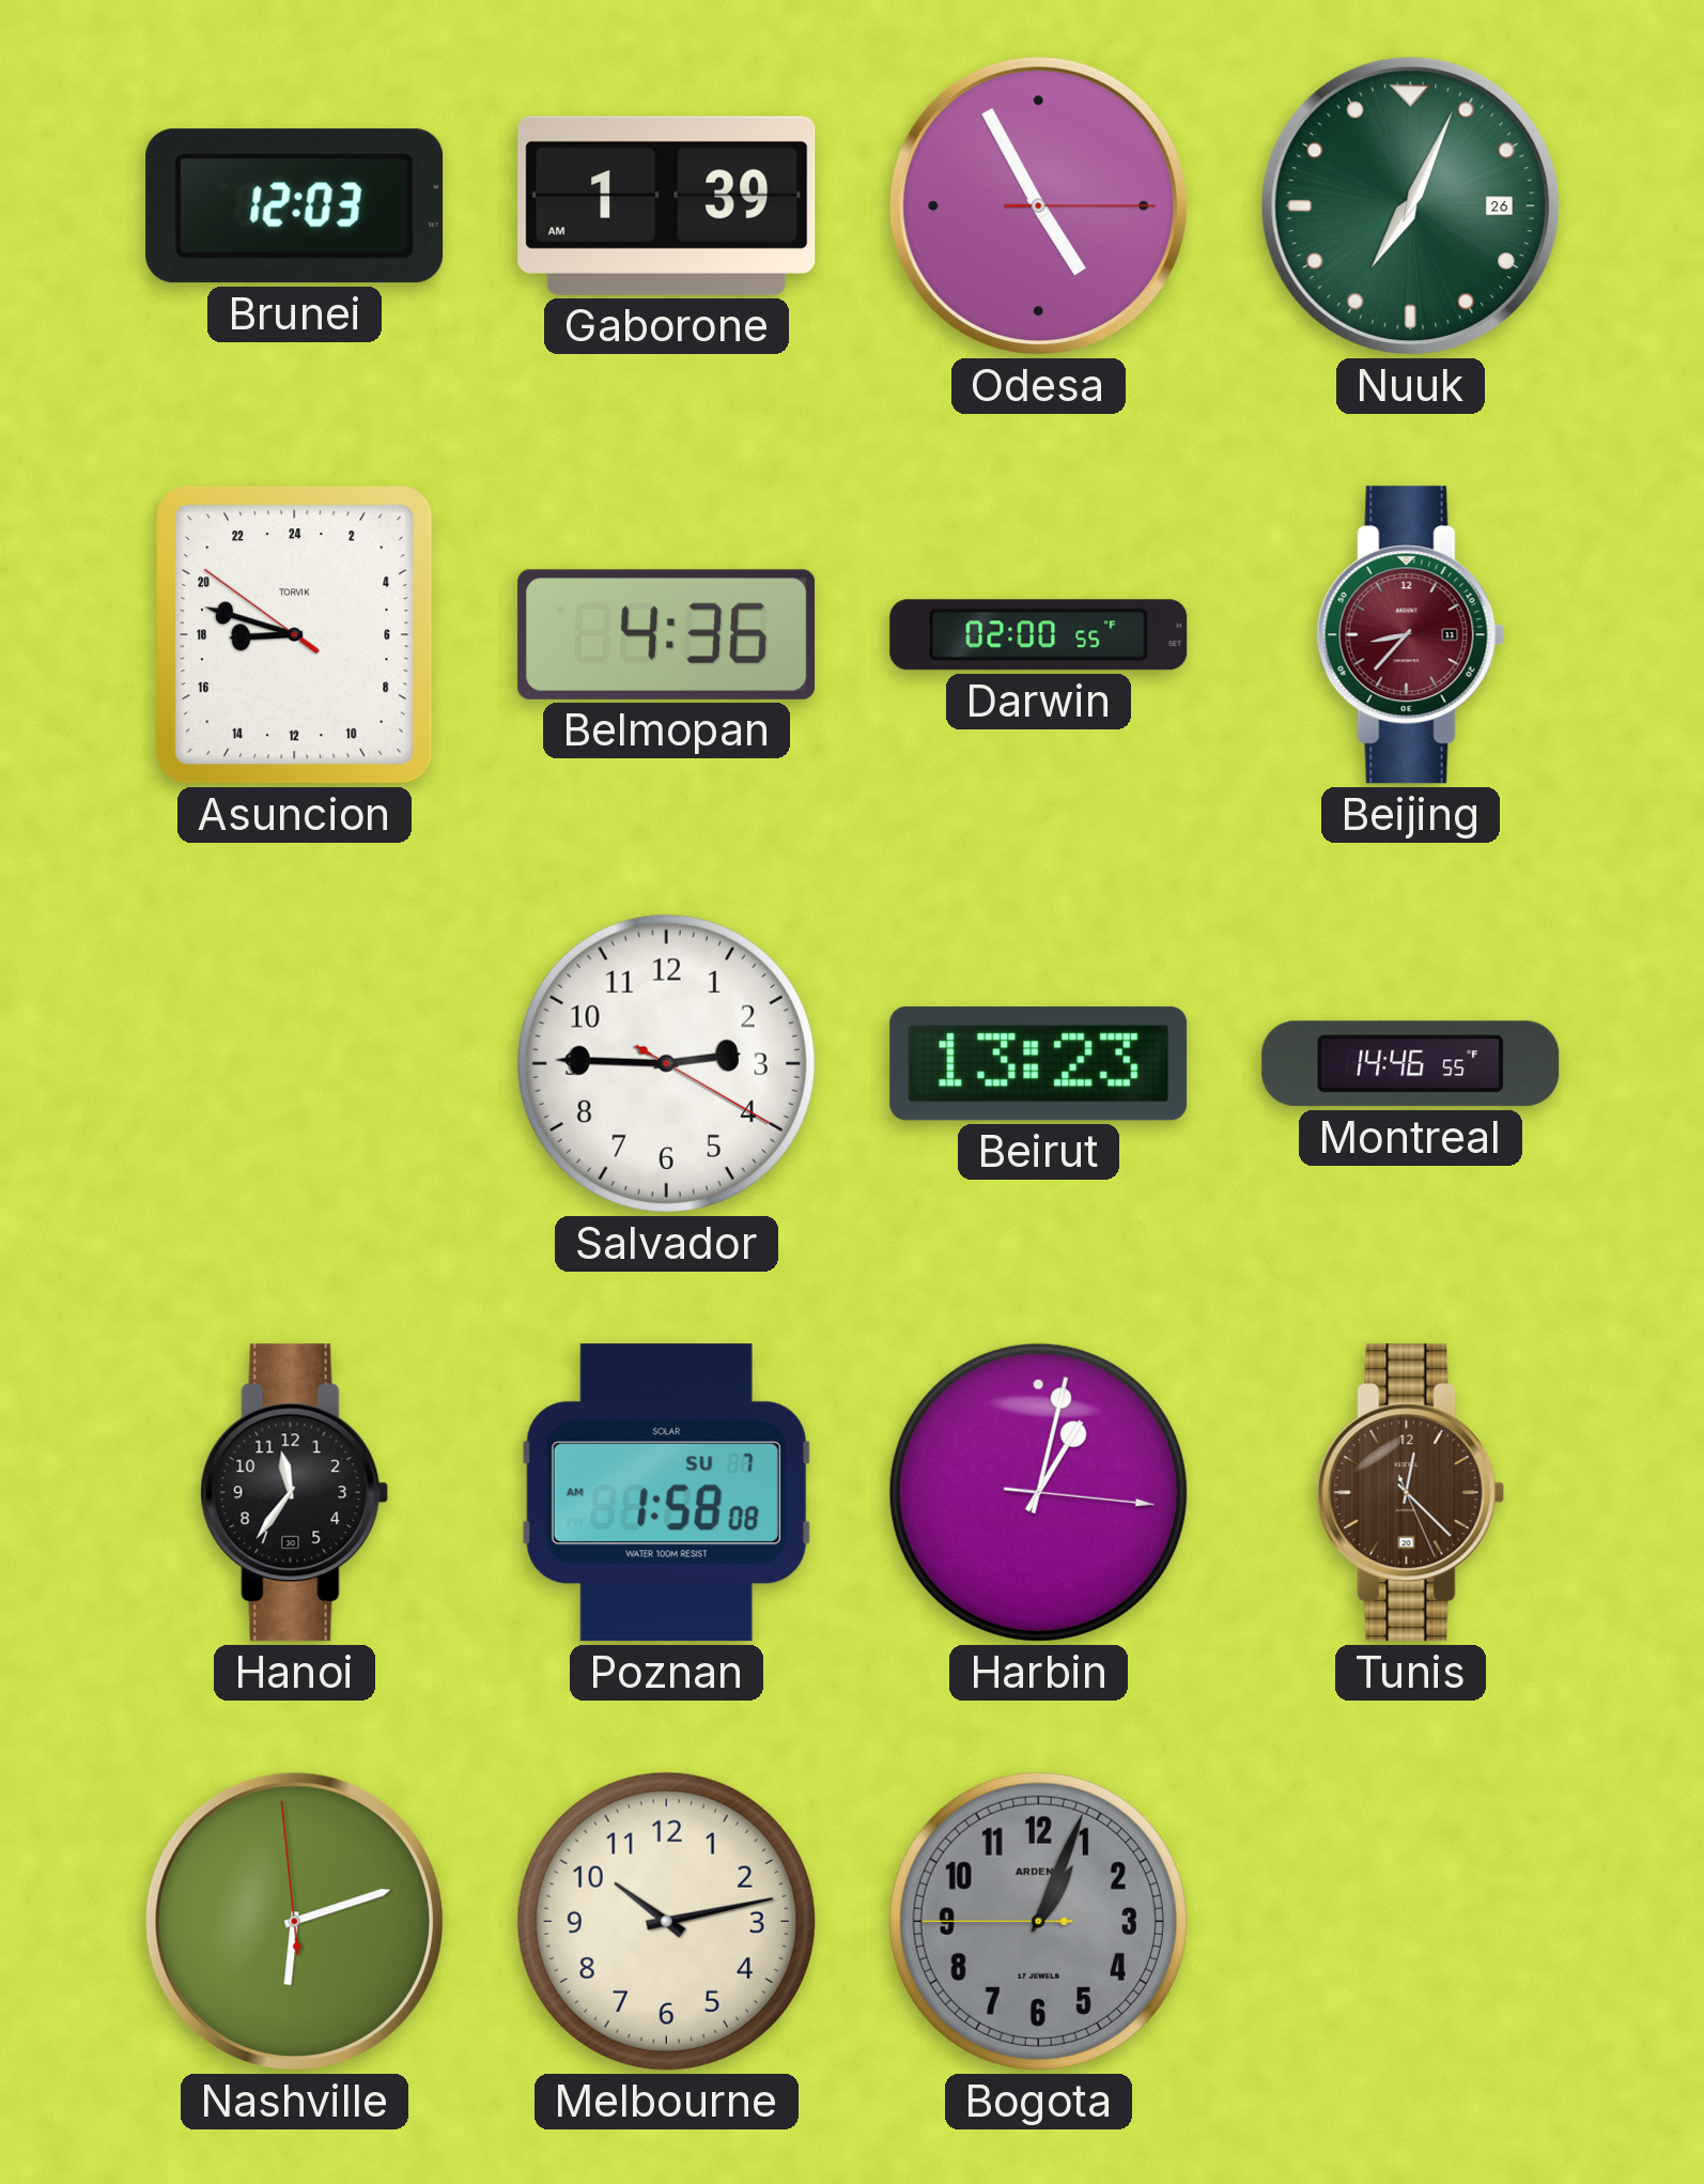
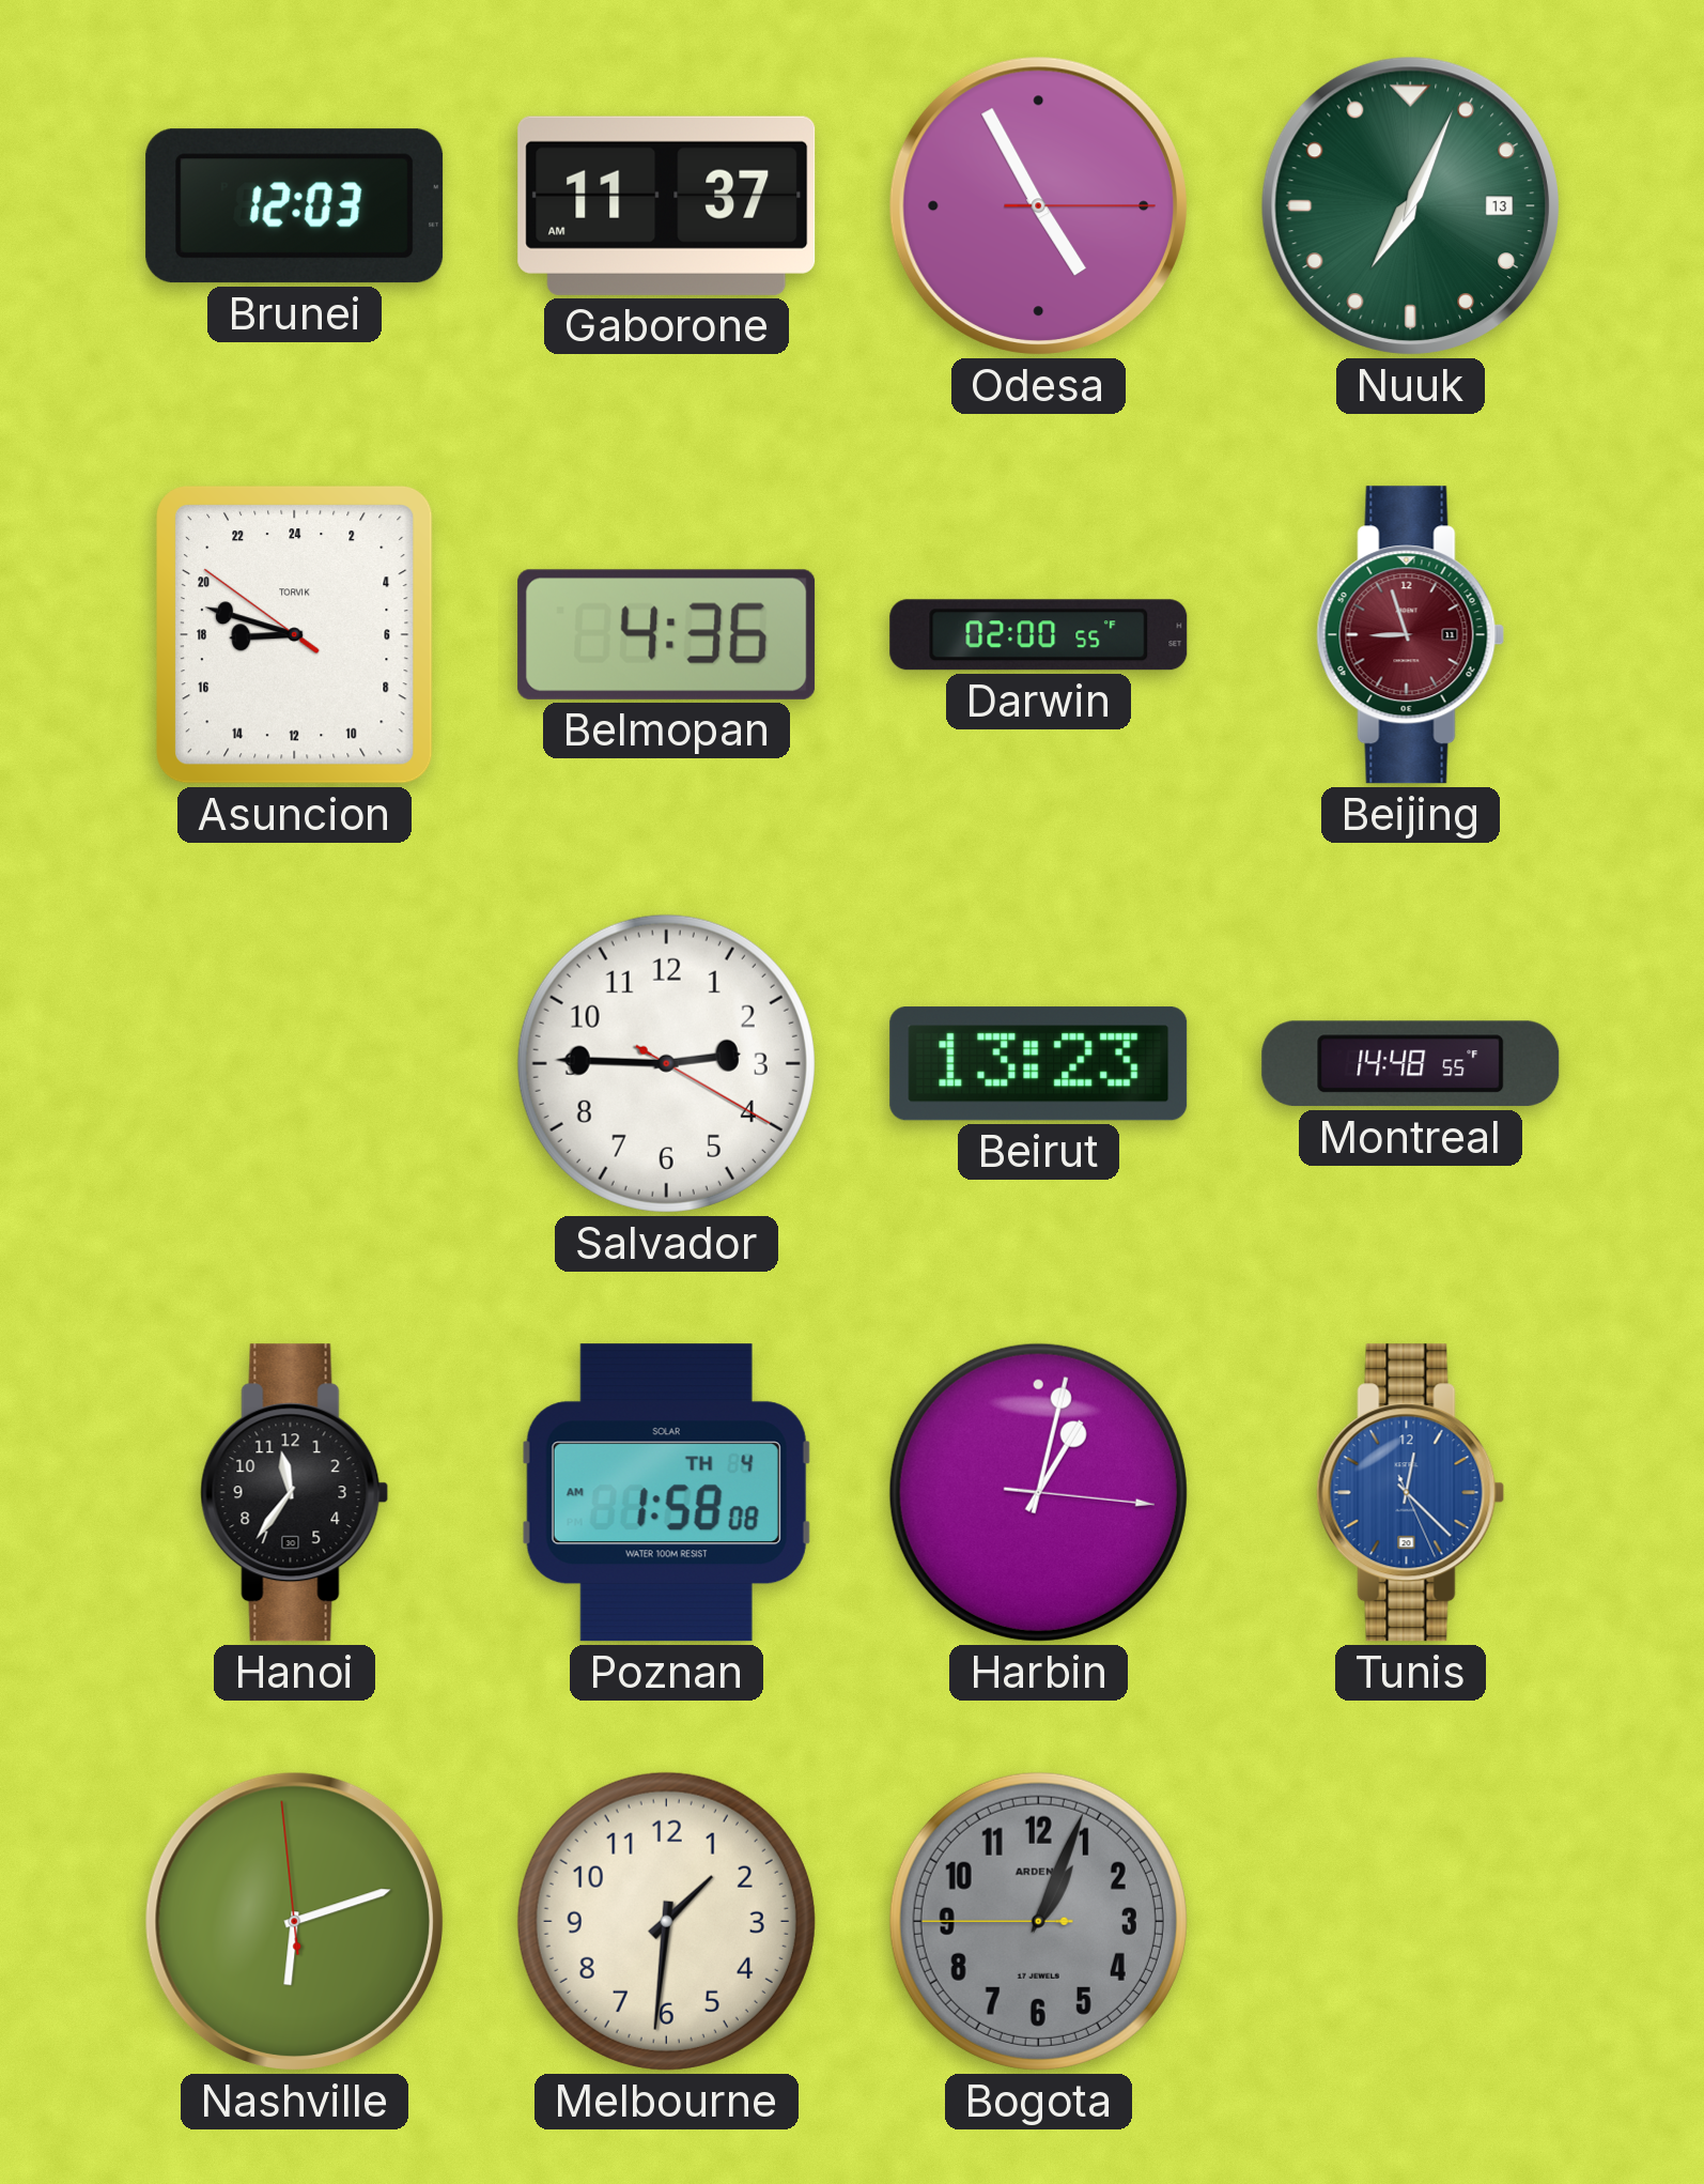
Gaborone: 1:39 -> 11:37
Nuuk date: 26 -> 13
Beijing: 8:37 -> 8:57
Montreal: 14:46 -> 14:48
Poznan date: SU 7 -> TH 4
Tunis dial: brown -> blue
Melbourne: 10:13 -> 1:31
